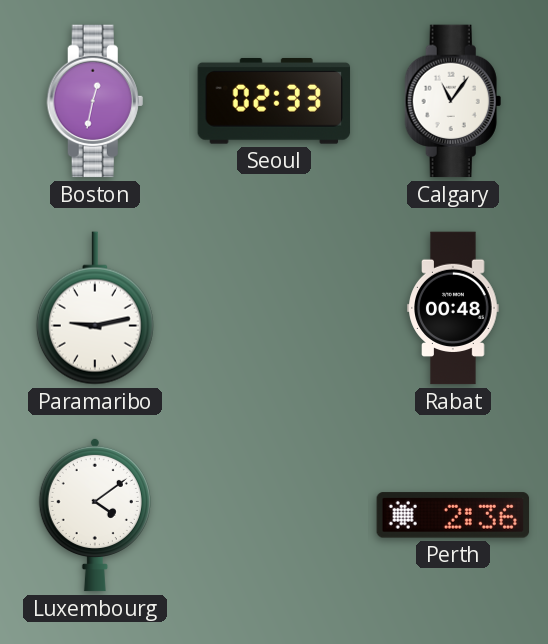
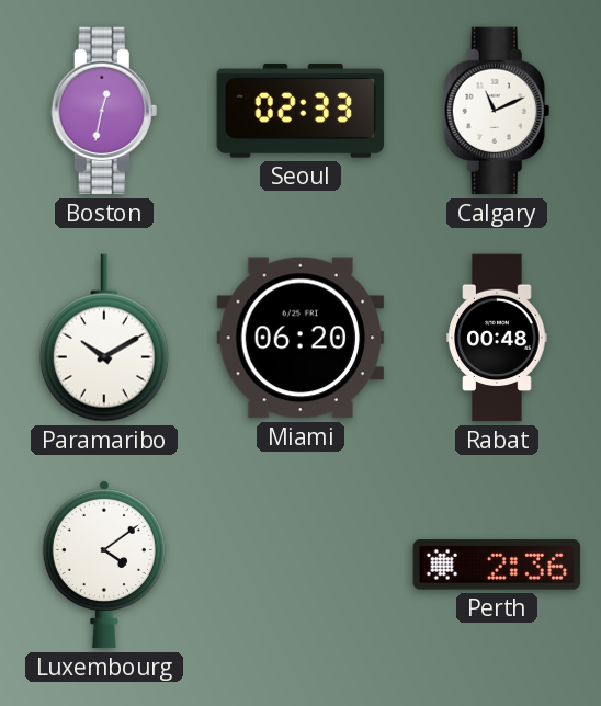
Calgary: 11:06 -> 11:11
Paramaribo: 9:13 -> 10:10
Miami: none -> 06:20
